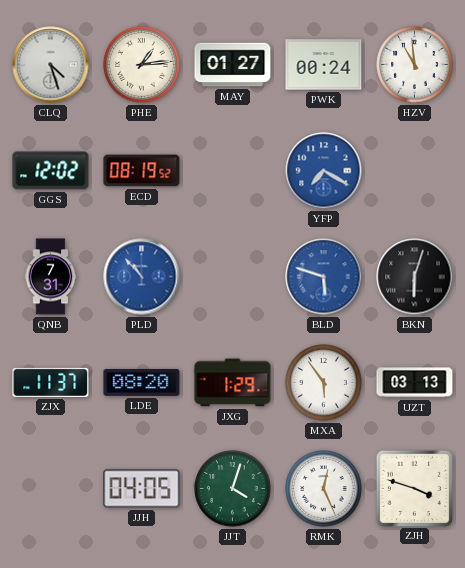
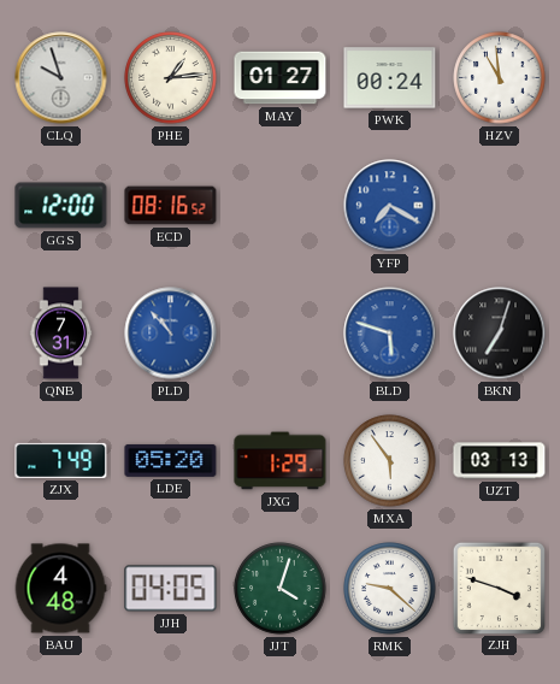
CLQ: 4:27 -> 9:57
GGS: 12:02 -> 12:00
ECD: 08:19 -> 08:16
BKN: 6:03 -> 7:03
ZJX: 11:37 -> 7:49
LDE: 08:20 -> 05:20
BAU: none -> 4:48
RMK: 12:26 -> 9:22
